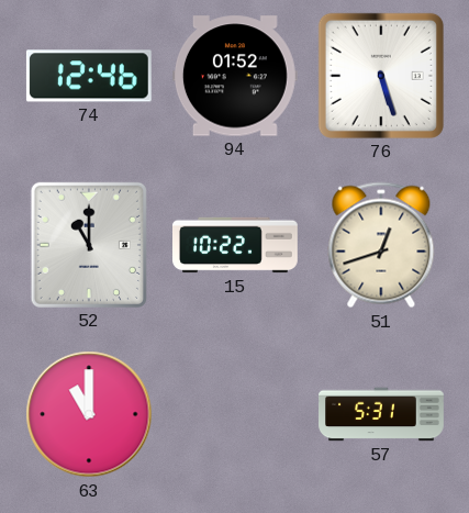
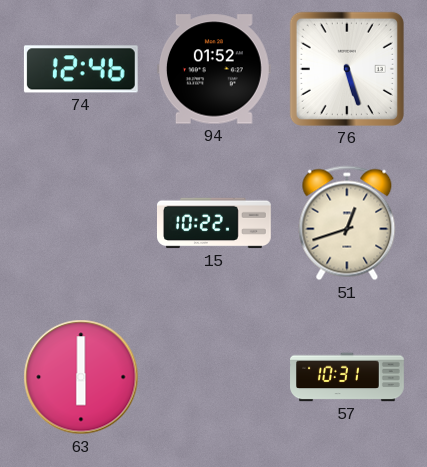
52: 11:00 -> none
63: 11:00 -> 6:00
57: 5:31 -> 10:31
